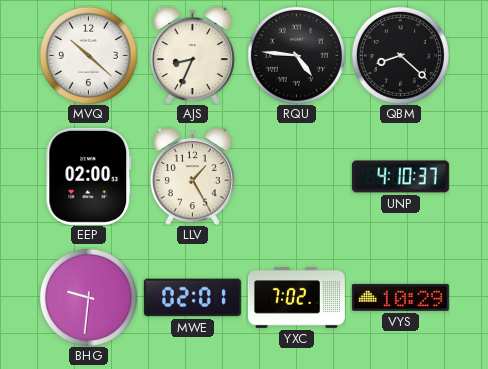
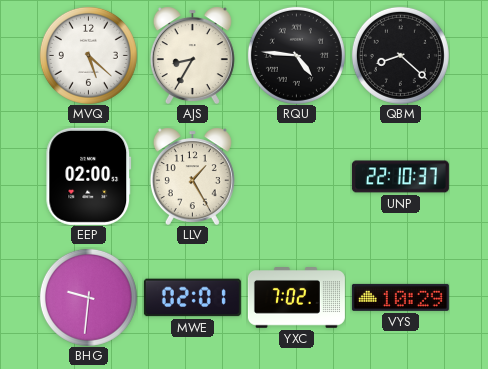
MVQ: 10:22 -> 5:22
AJS: 8:34 -> 8:35
UNP: 4:10 -> 22:10
